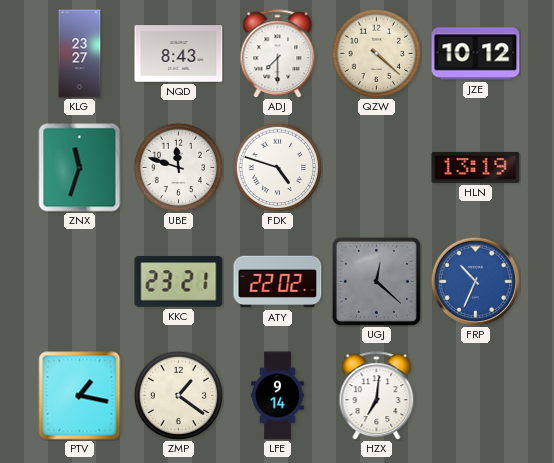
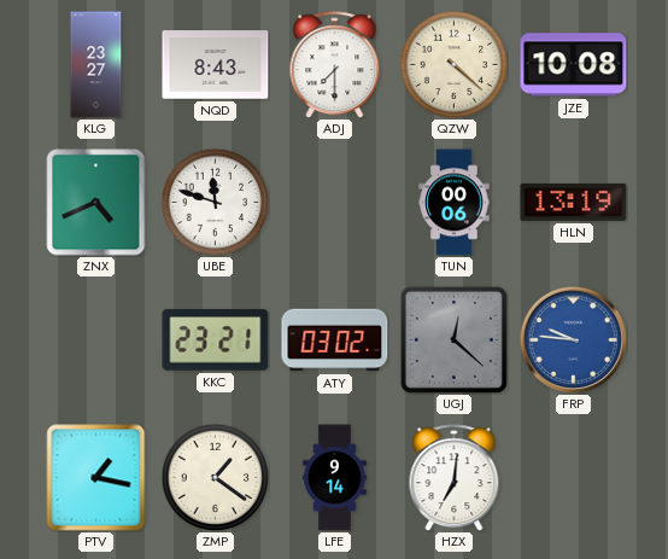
JZE: 10:12 -> 10:08
ZNX: 11:33 -> 4:41
FDK: 4:48 -> none
TUN: none -> 00:06
ATY: 22:02 -> 03:02
FRP: 10:34 -> 9:46
